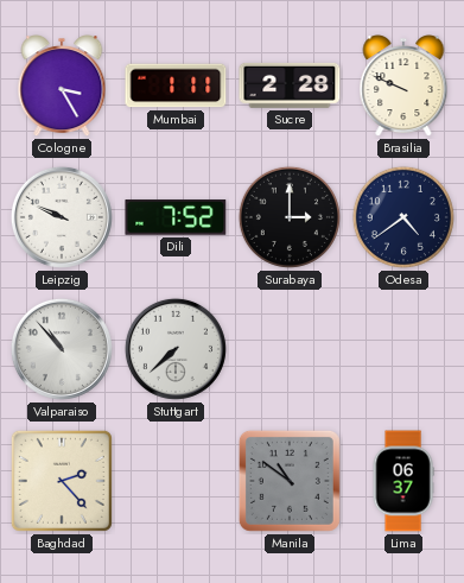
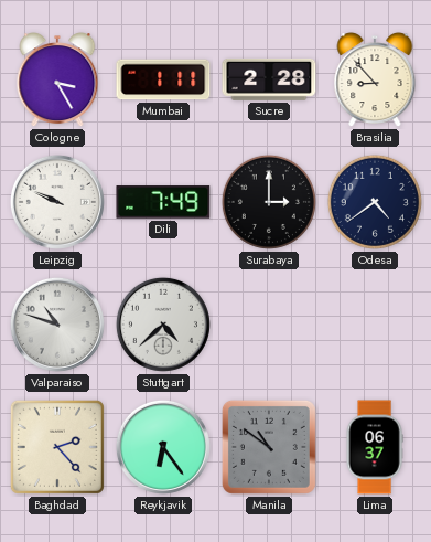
Brasilia: 9:49 -> 8:53
Dili: 7:52 -> 7:49
Valparaiso: 10:53 -> 10:48
Stuttgart: 7:38 -> 4:38
Reykjavik: none -> 6:24
